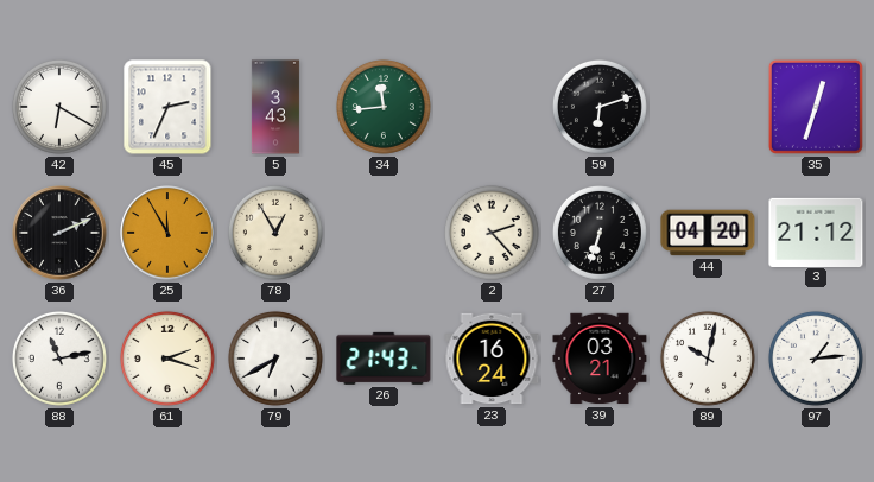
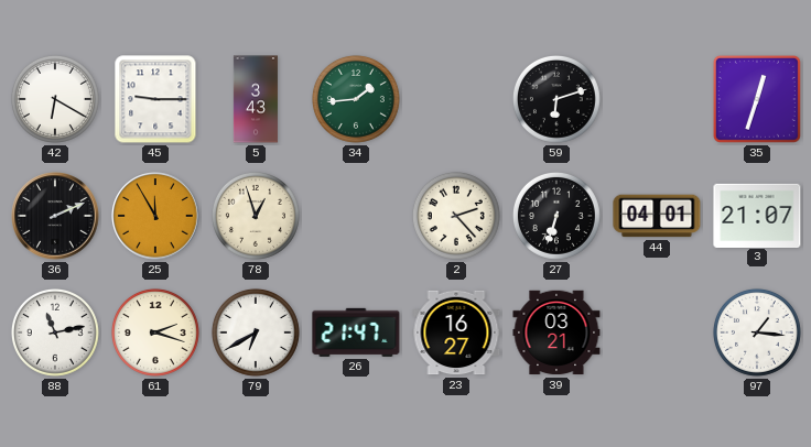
45: 2:34 -> 9:15
34: 11:44 -> 1:44
78: 12:55 -> 12:57
44: 04:20 -> 04:01
3: 21:12 -> 21:07
26: 21:43 -> 21:47
23: 16:24 -> 16:27
89: 10:02 -> none
97: 1:14 -> 1:16
